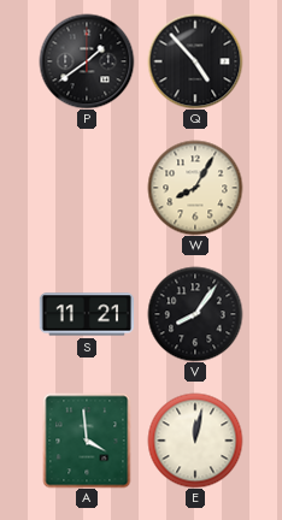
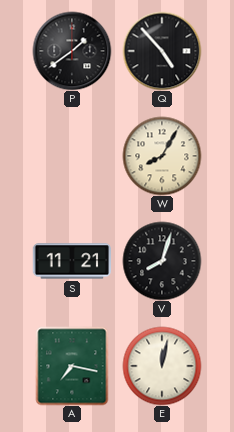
V: 8:06 -> 8:03
A: 3:59 -> 7:17
